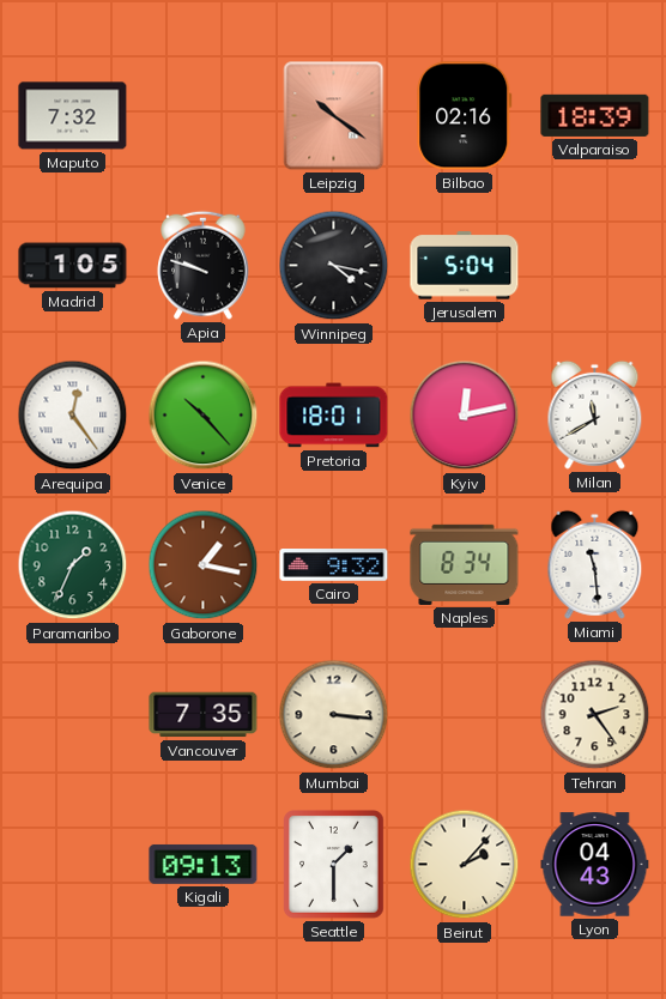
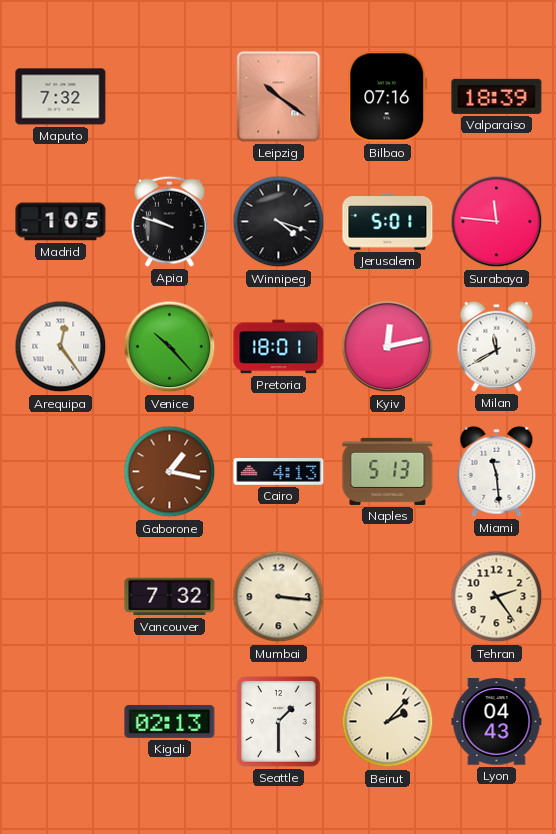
Bilbao: 02:16 -> 07:16
Winnipeg: 4:17 -> 4:18
Jerusalem: 5:04 -> 5:01
Surabaya: none -> 11:46
Paramaribo: 1:34 -> none
Cairo: 9:32 -> 4:13
Naples: 8:34 -> 5:13
Vancouver: 7:35 -> 7:32
Kigali: 09:13 -> 02:13
